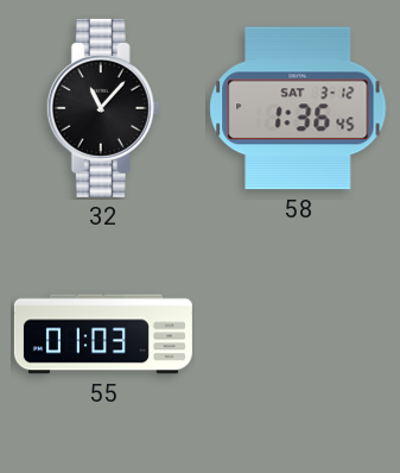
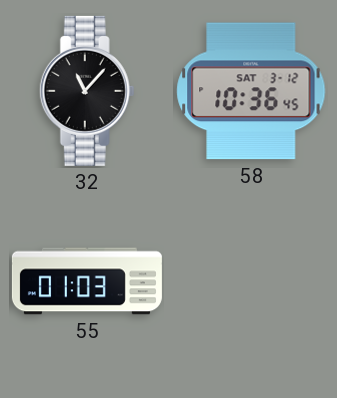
58: 1:36 -> 10:36
